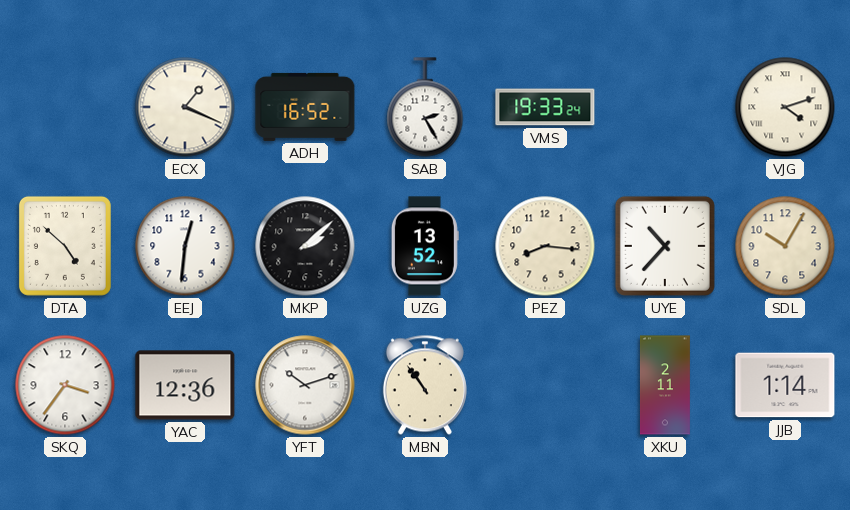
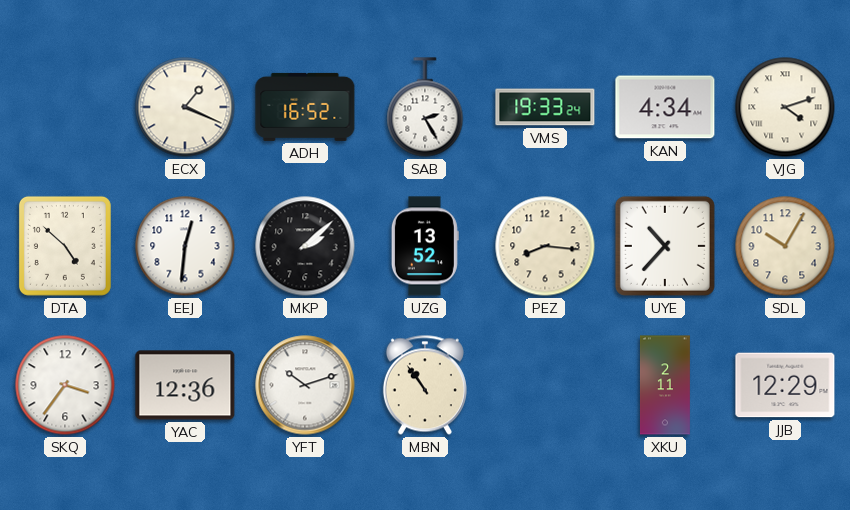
KAN: none -> 4:34
JJB: 1:14 -> 12:29
